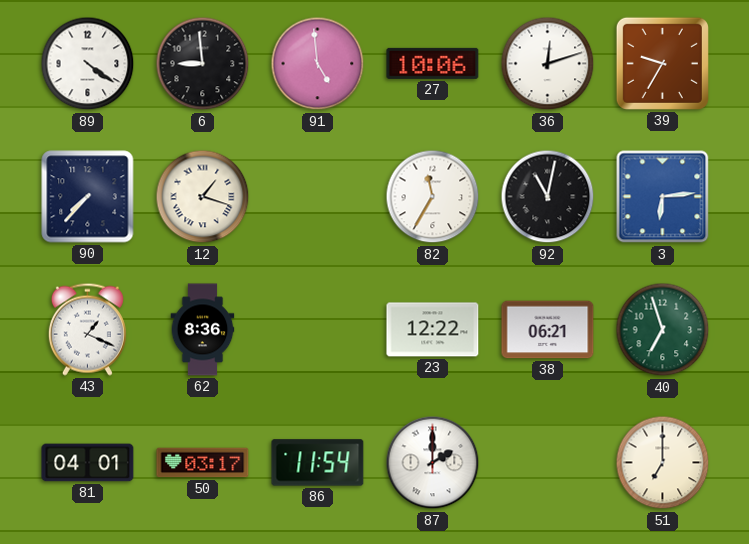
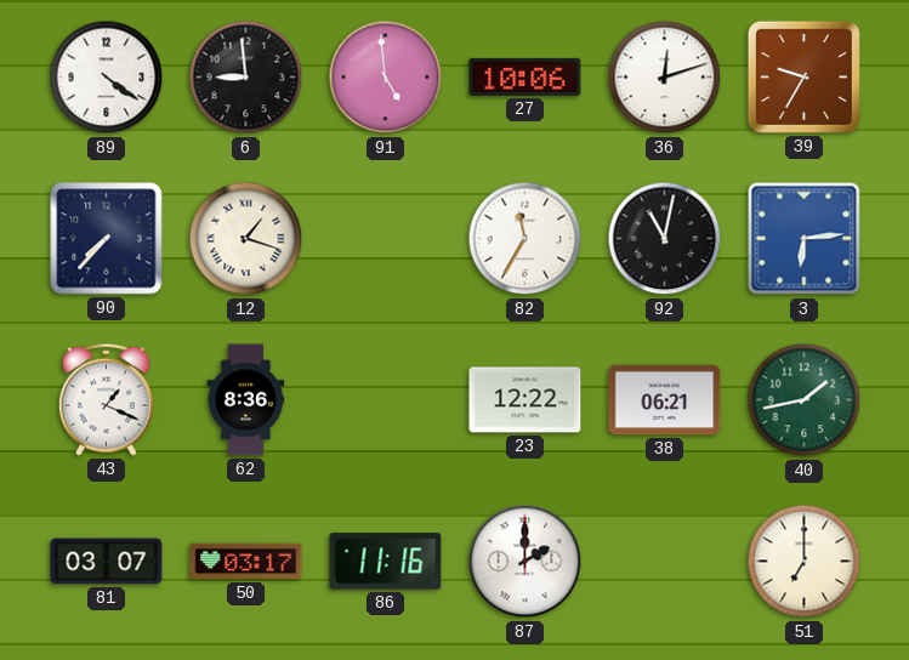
40: 6:57 -> 1:43
81: 04:01 -> 03:07
86: 11:54 -> 11:16
